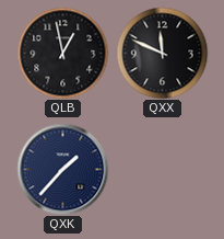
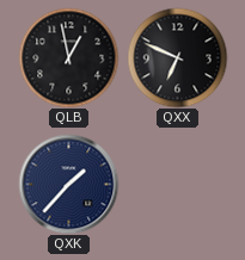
QXX: 11:49 -> 6:49
